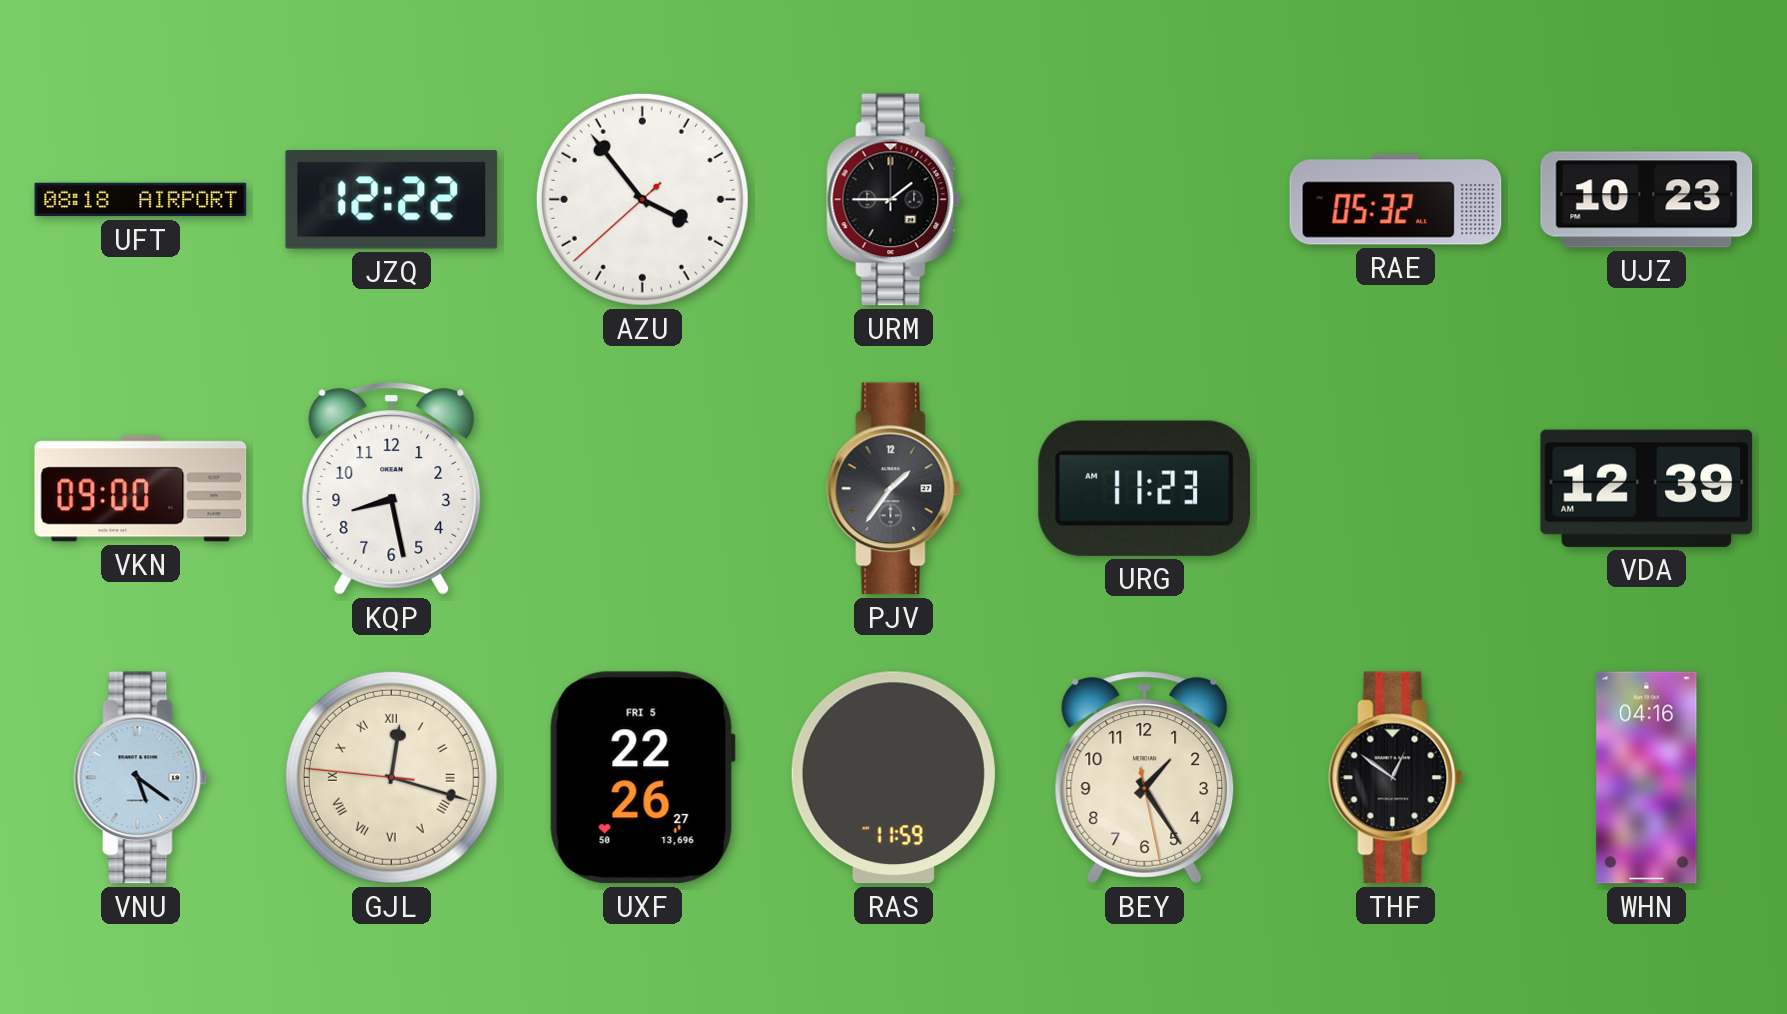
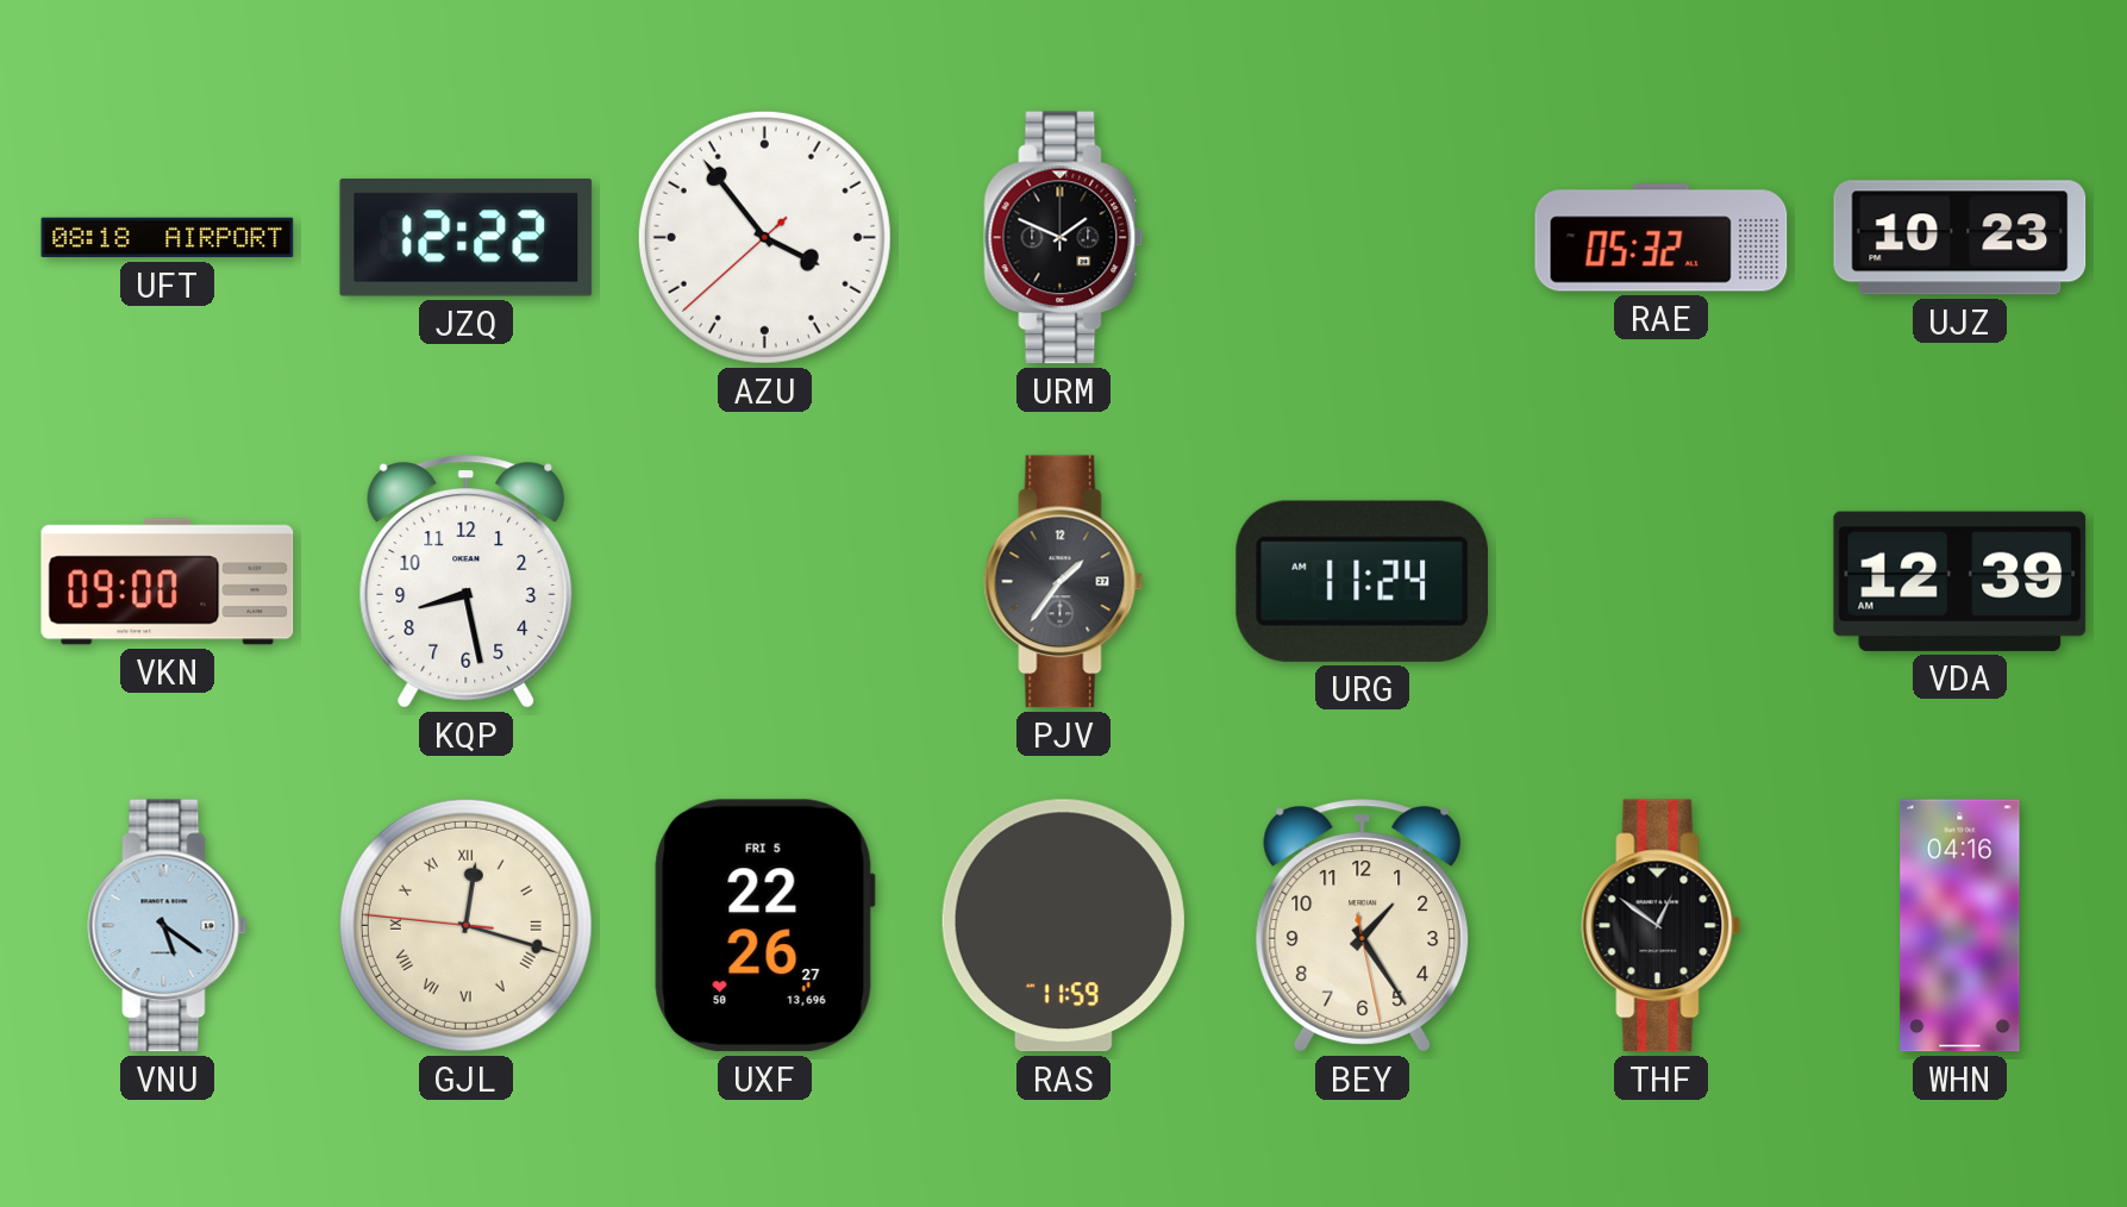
URM: 1:45 -> 1:49
URG: 11:23 -> 11:24
